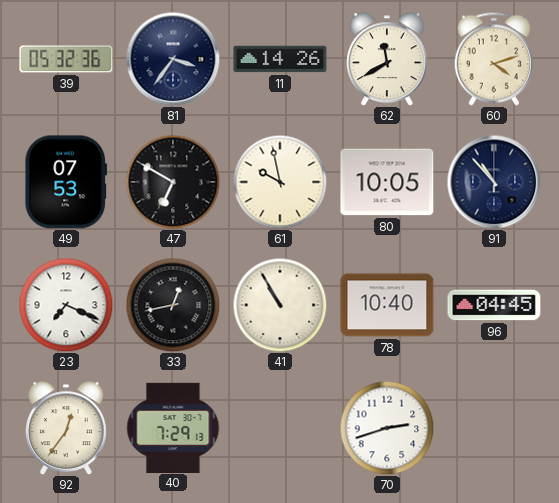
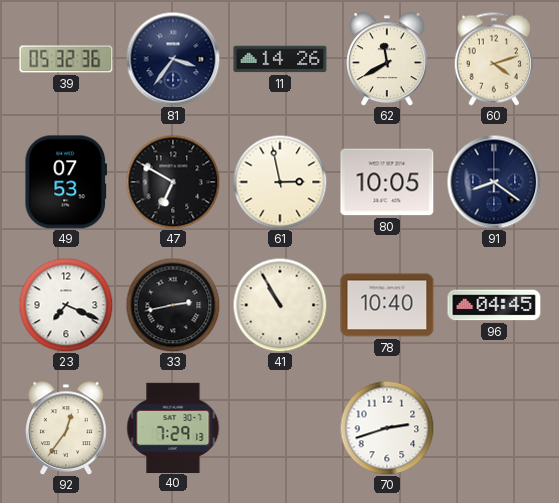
61: 9:58 -> 2:58
91: 10:53 -> 8:21
33: 12:43 -> 2:43
